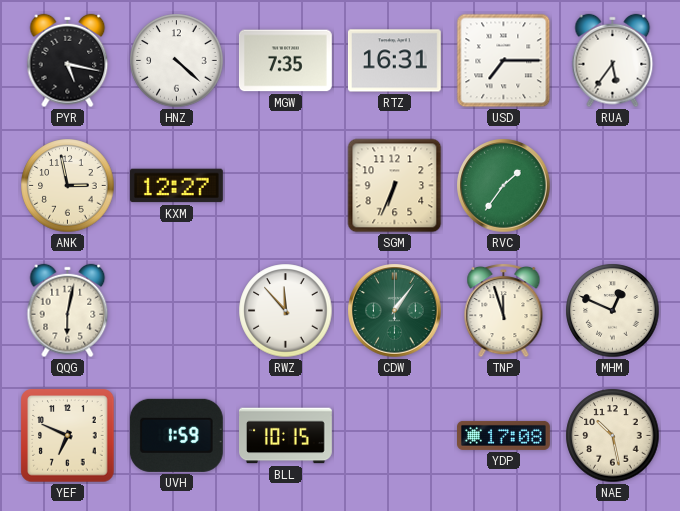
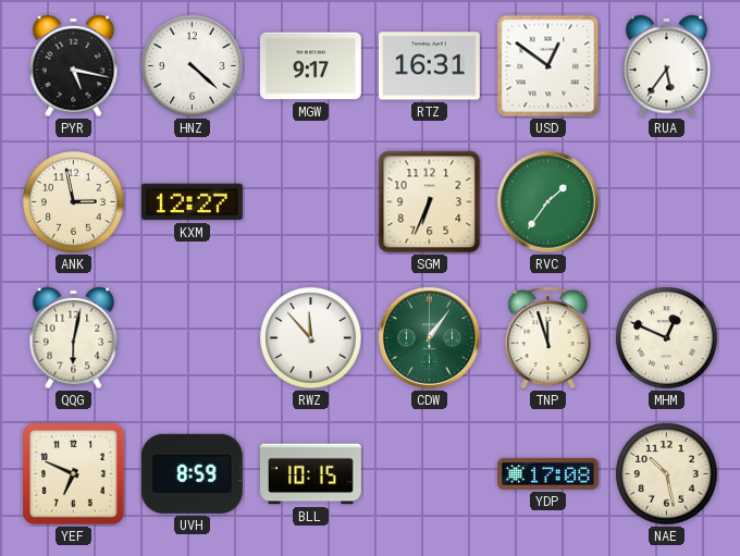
MGW: 7:35 -> 9:17
USD: 7:15 -> 12:51
UVH: 1:59 -> 8:59
